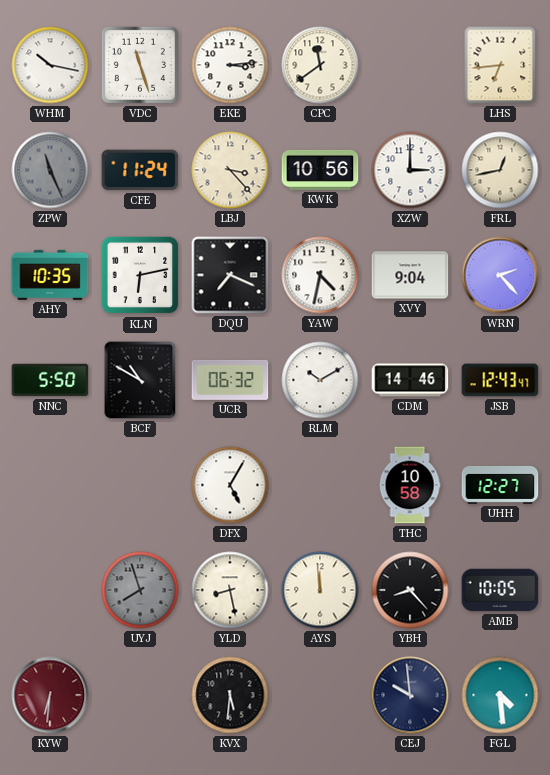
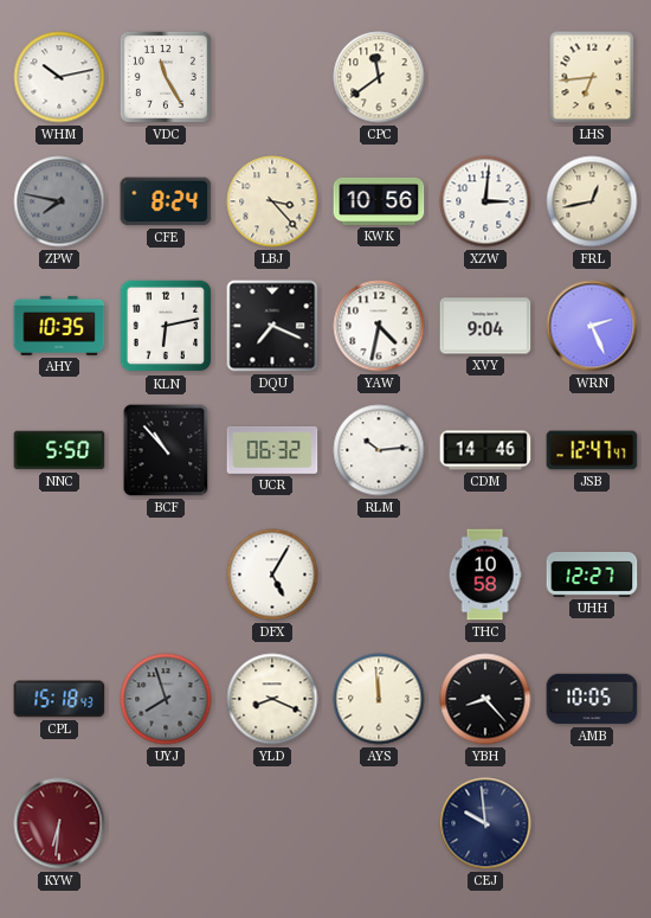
WHM: 10:17 -> 10:13
VDC: 11:27 -> 11:25
EKE: 3:14 -> none
ZPW: 11:26 -> 7:47
CFE: 11:24 -> 8:24
XZW: 3:00 -> 3:01
WRN: 2:23 -> 2:26
BCF: 10:50 -> 10:53
RLM: 10:10 -> 10:14
JSB: 12:43 -> 12:47
CPL: none -> 15:18
YLD: 8:28 -> 8:19
KVX: 5:31 -> none
FGL: 4:29 -> none
